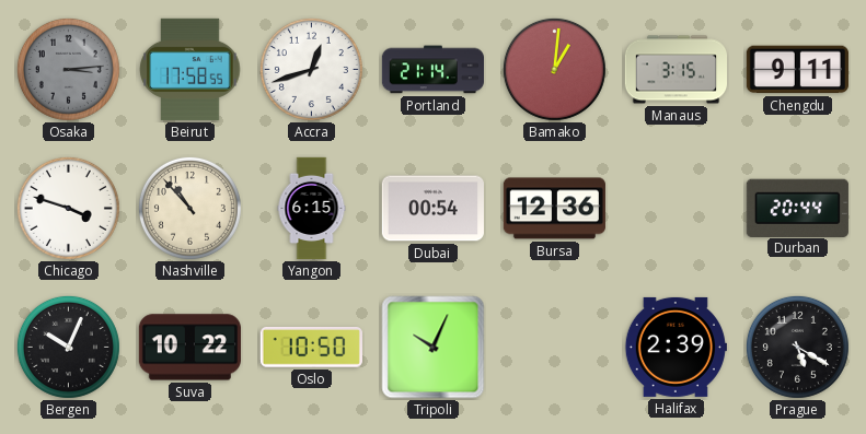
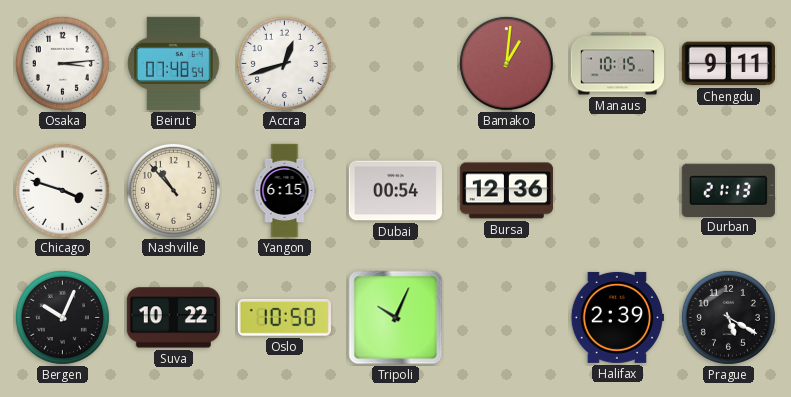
Osaka dial: grey -> white
Beirut: 17:58 -> 07:48
Portland: 21:14 -> none
Manaus: 3:15 -> 10:15
Durban: 20:44 -> 21:13
